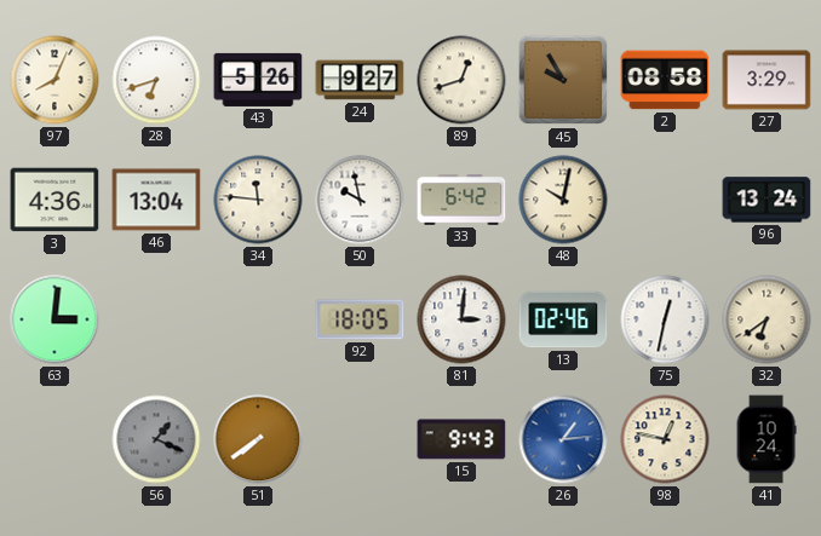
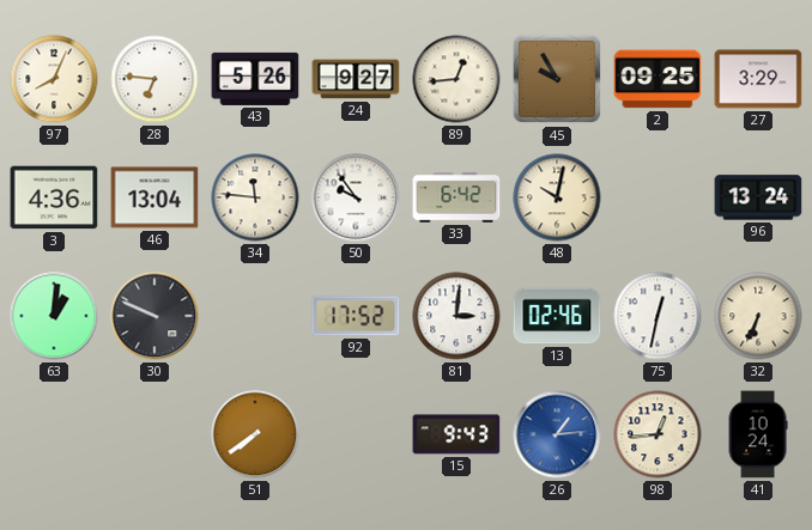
28: 6:42 -> 6:46
89: 12:42 -> 12:44
2: 08:58 -> 09:25
50: 9:58 -> 9:54
63: 3:01 -> 1:01
30: none -> 9:49
92: 18:05 -> 17:52
32: 6:39 -> 6:34
56: 1:19 -> none
98: 12:47 -> 12:44
